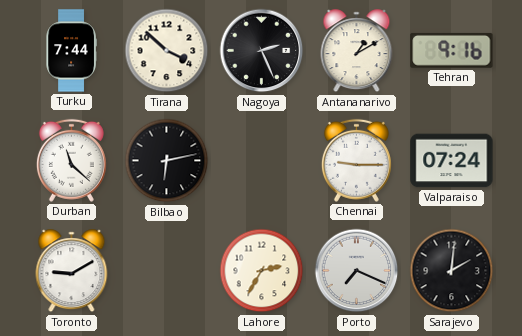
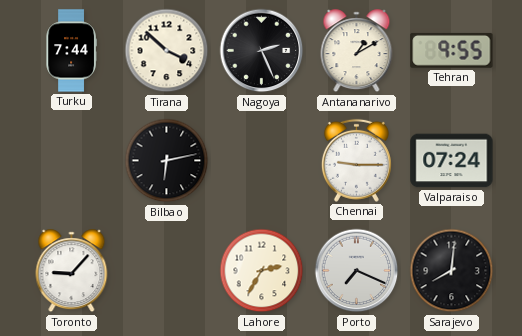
Tehran: 9:16 -> 9:55
Durban: 11:22 -> none
Toronto: 9:10 -> 9:07
Sarajevo: 2:01 -> 8:01
